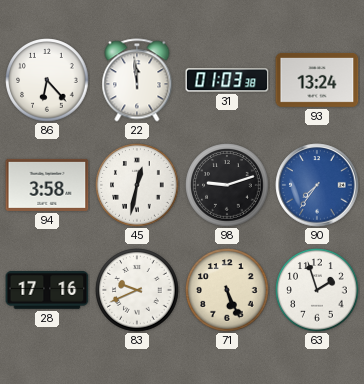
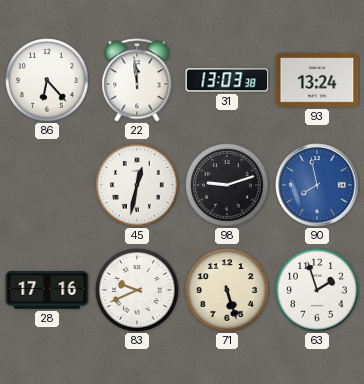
31: 01:03 -> 13:03
94: 3:58 -> none
90: 7:36 -> 7:58
71: 5:26 -> 5:27
